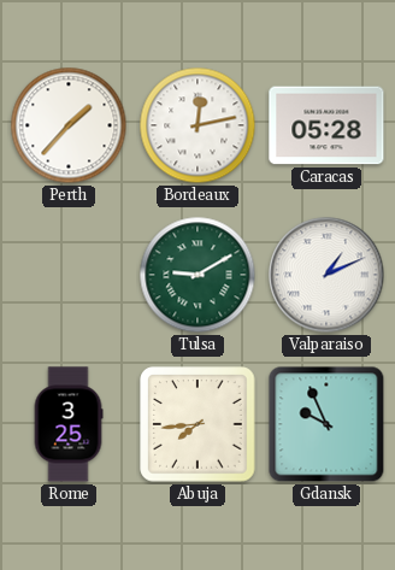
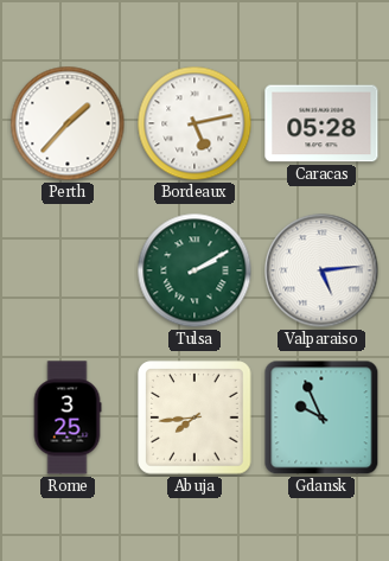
Bordeaux: 12:13 -> 5:13
Tulsa: 9:10 -> 2:10
Valparaiso: 1:11 -> 5:14
